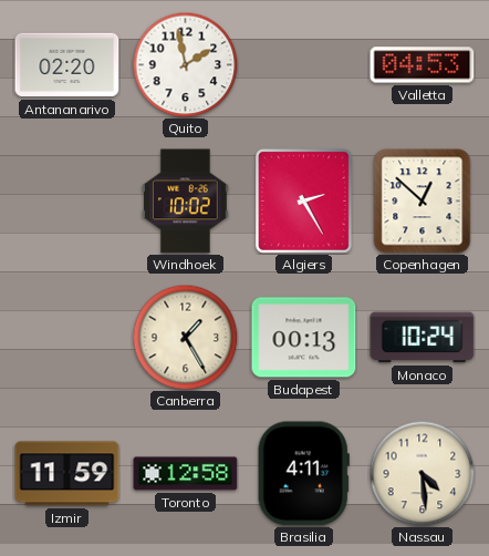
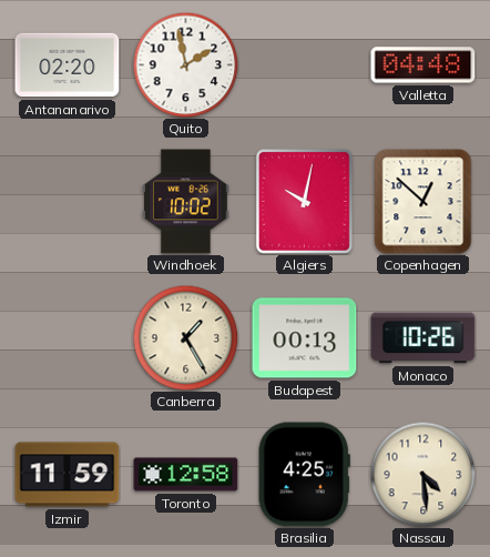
Valletta: 04:53 -> 04:48
Algiers: 2:25 -> 10:02
Monaco: 10:24 -> 10:26
Brasilia: 4:11 -> 4:25
